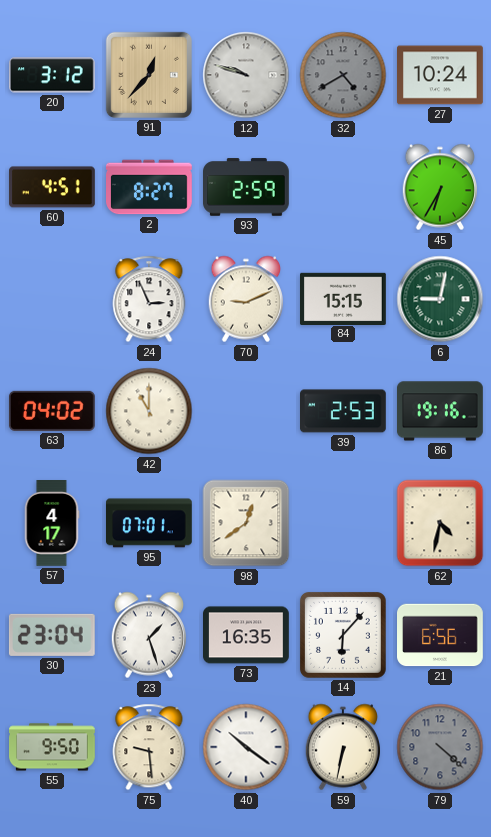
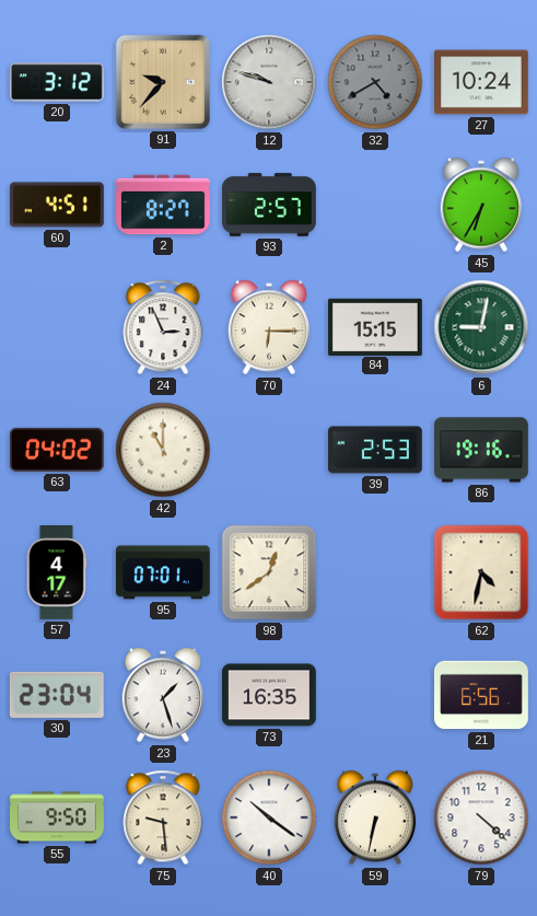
91: 12:37 -> 9:37
93: 2:59 -> 2:57
70: 9:11 -> 6:15
14: 6:07 -> none
79 dial: grey -> white
